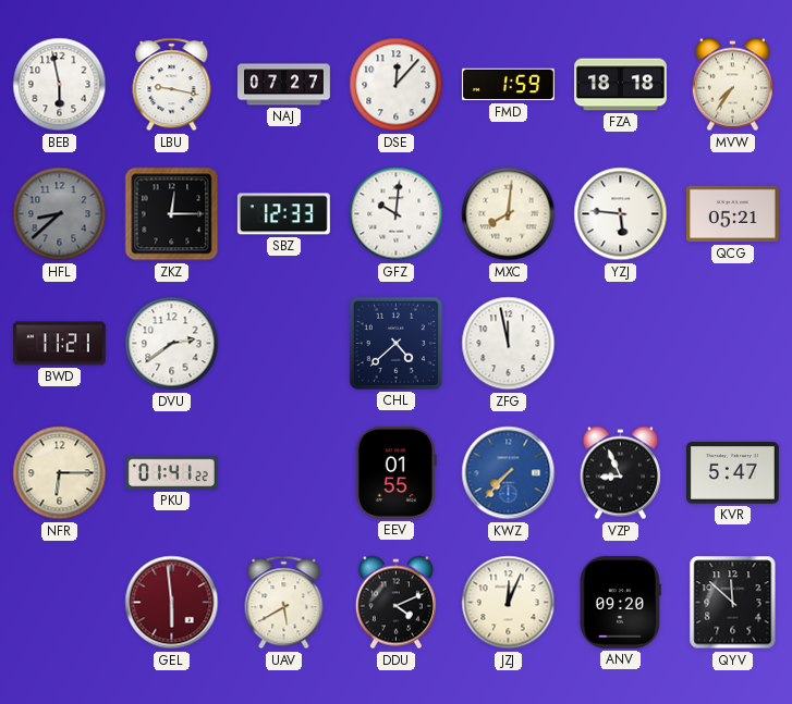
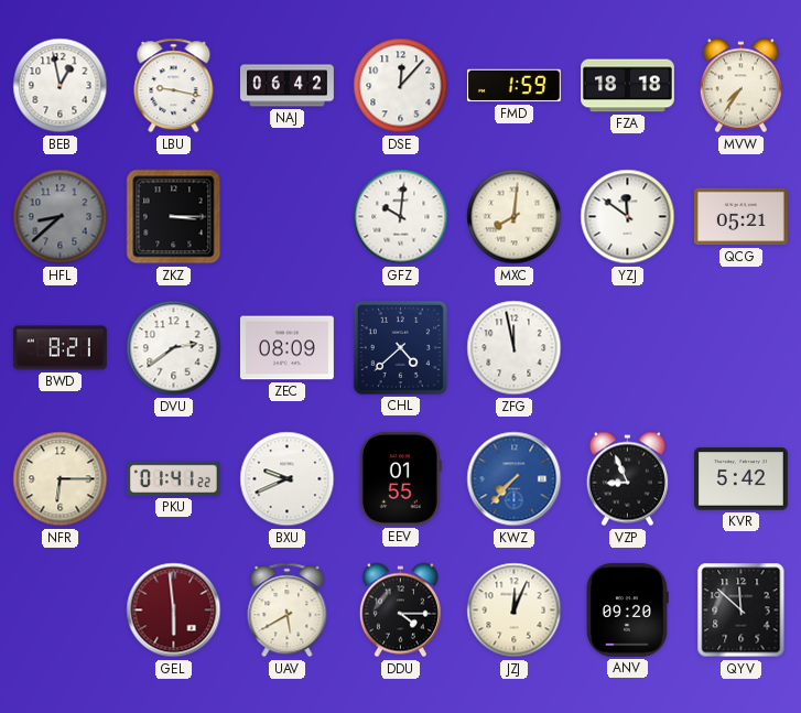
BEB: 5:58 -> 12:58
NAJ: 07:27 -> 06:42
ZKZ: 12:15 -> 3:15
SBZ: 12:33 -> none
YZJ: 5:46 -> 11:51
BWD: 11:21 -> 8:21
ZEC: none -> 08:09
BXU: none -> 9:41
KVR: 5:47 -> 5:42
DDU: 4:11 -> 4:15
